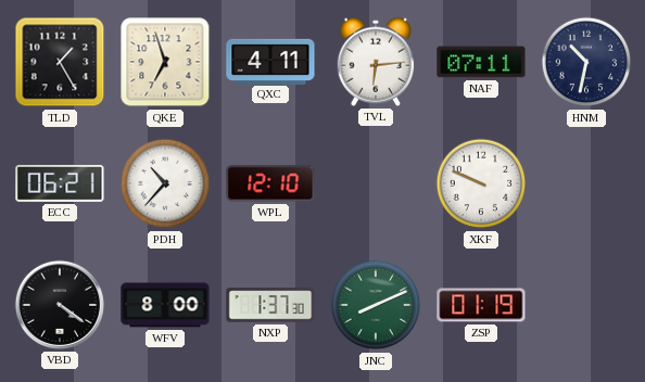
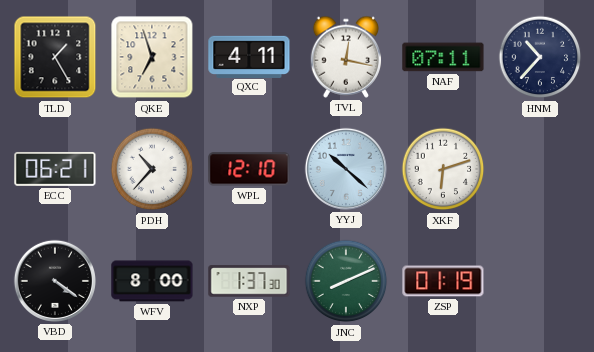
TVL: 6:14 -> 12:17
HNM: 10:32 -> 10:37
YYJ: none -> 10:22
XKF: 9:49 -> 6:12
